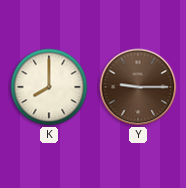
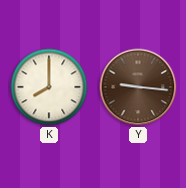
Y: 9:15 -> 9:16
